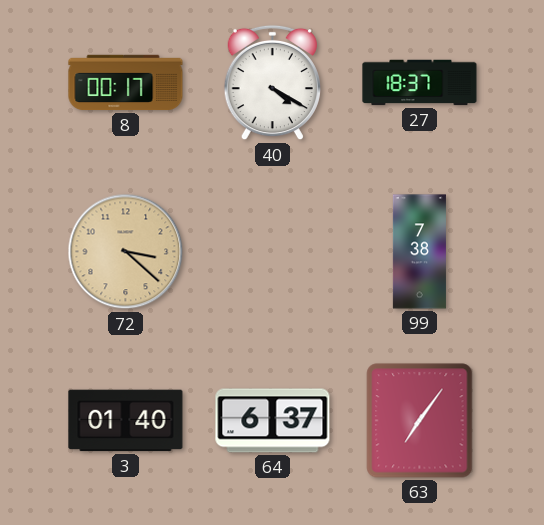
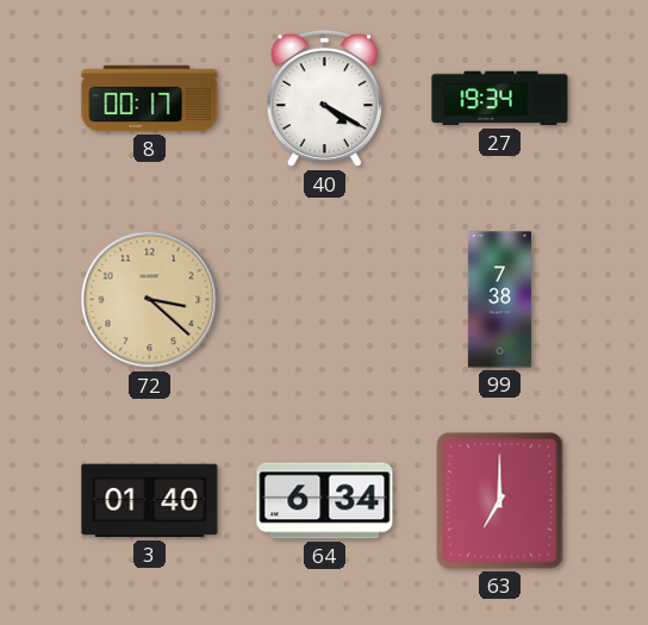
27: 18:37 -> 19:34
64: 6:37 -> 6:34
63: 7:06 -> 7:00
